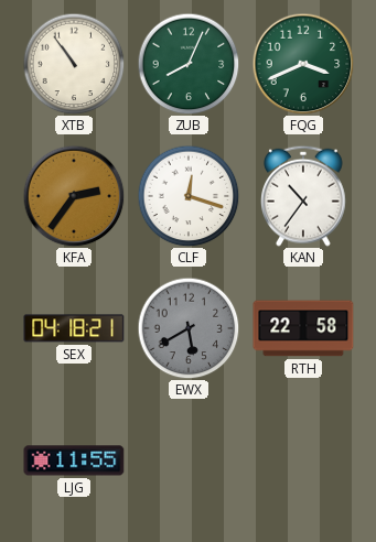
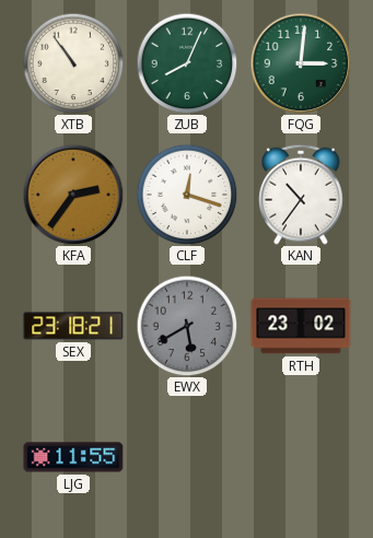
FQG: 3:41 -> 3:01
SEX: 04:18 -> 23:18
RTH: 22:58 -> 23:02
